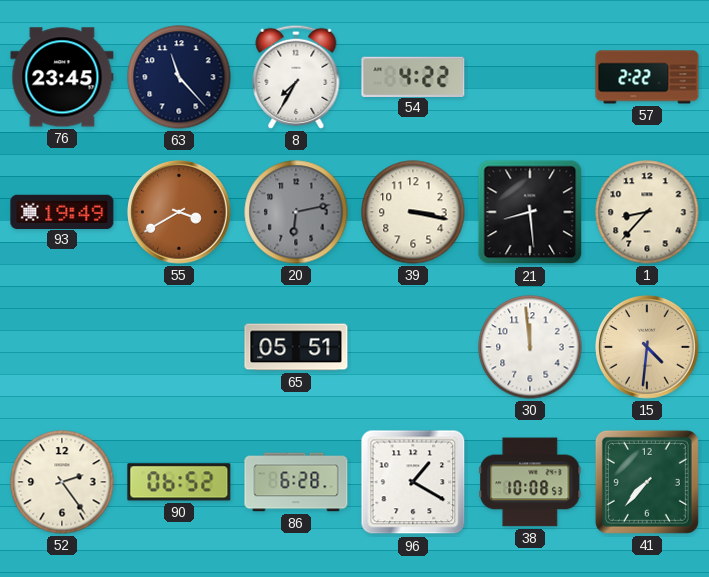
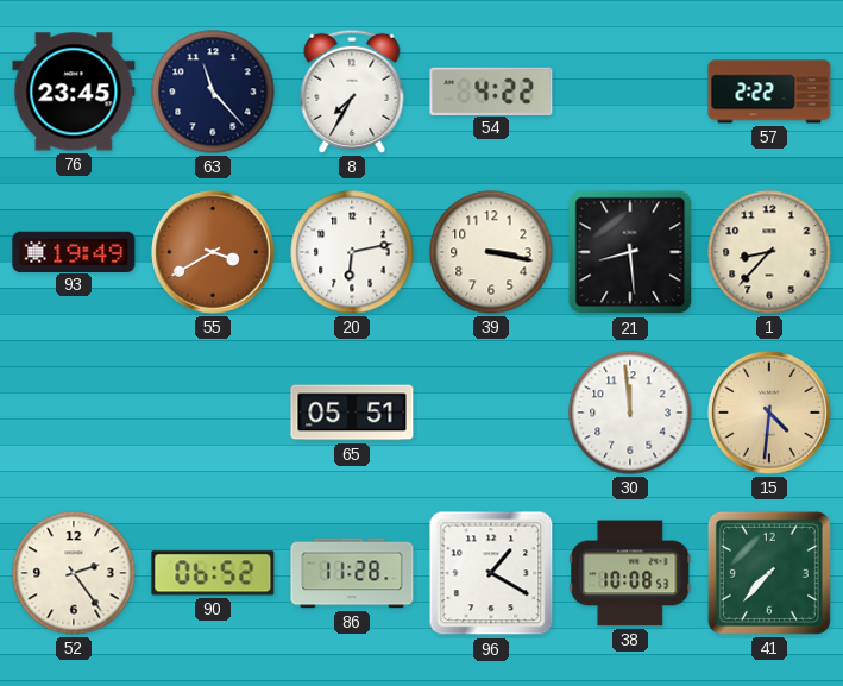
20 dial: grey -> white
86: 6:28 -> 11:28
